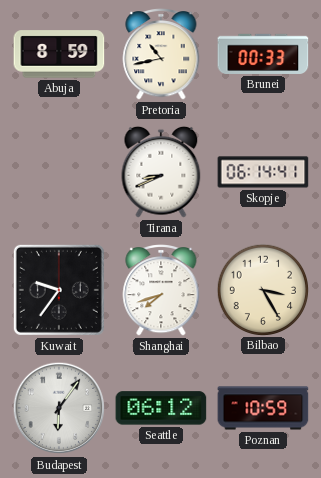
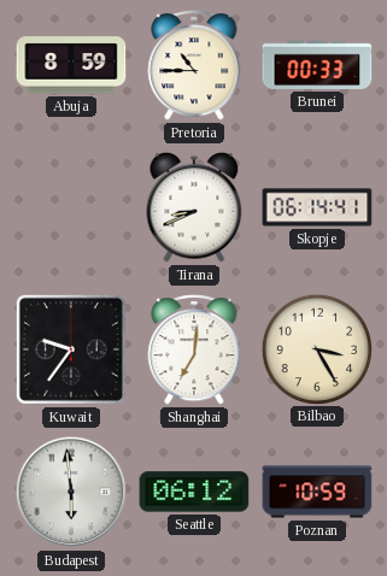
Pretoria: 10:43 -> 10:45
Shanghai: 7:42 -> 7:01
Budapest: 6:06 -> 5:59
